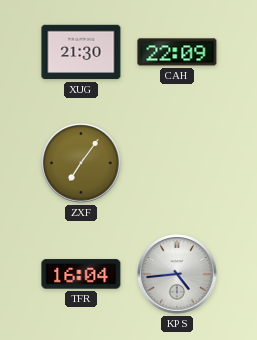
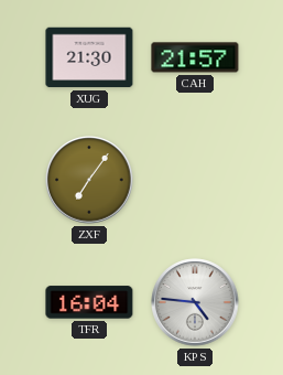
CAH: 22:09 -> 21:57
KPS: 4:44 -> 4:46
